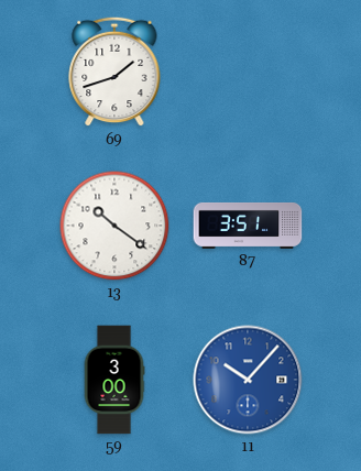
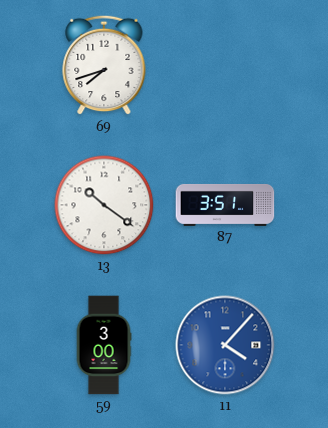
69: 1:42 -> 7:42
11: 10:07 -> 4:07
